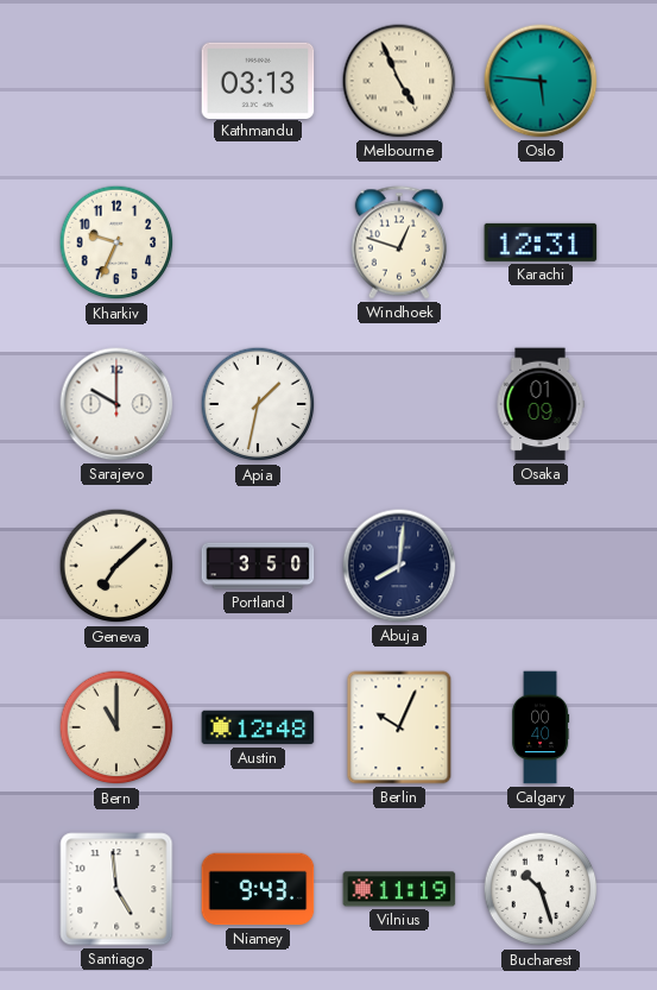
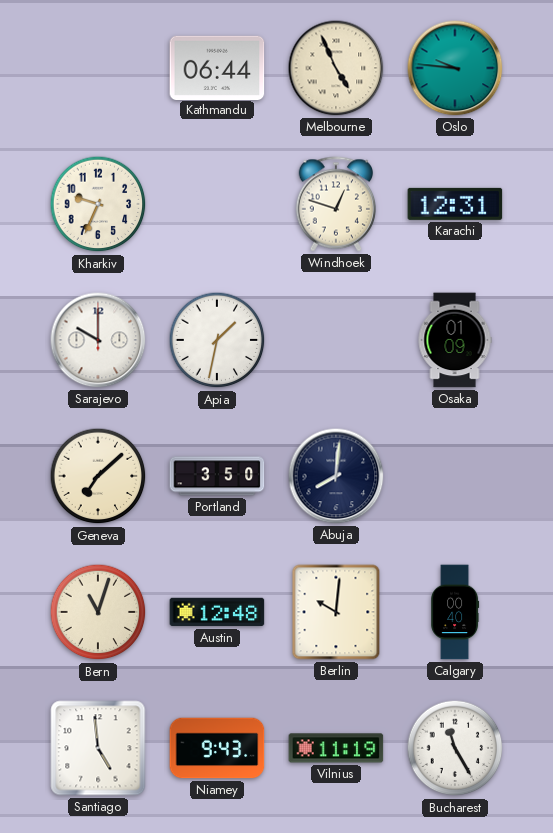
Kathmandu: 03:13 -> 06:44
Oslo: 5:46 -> 9:46
Bern: 11:00 -> 11:03
Berlin: 10:04 -> 10:01
Bucharest: 10:27 -> 11:25
